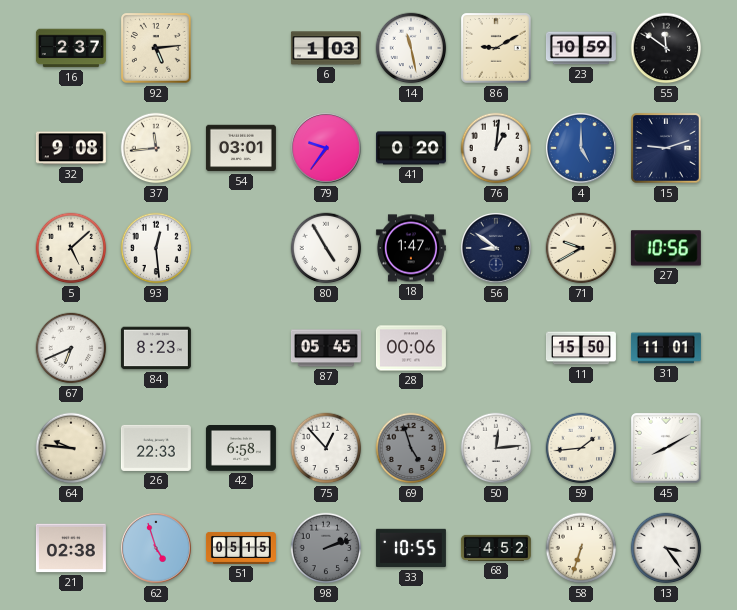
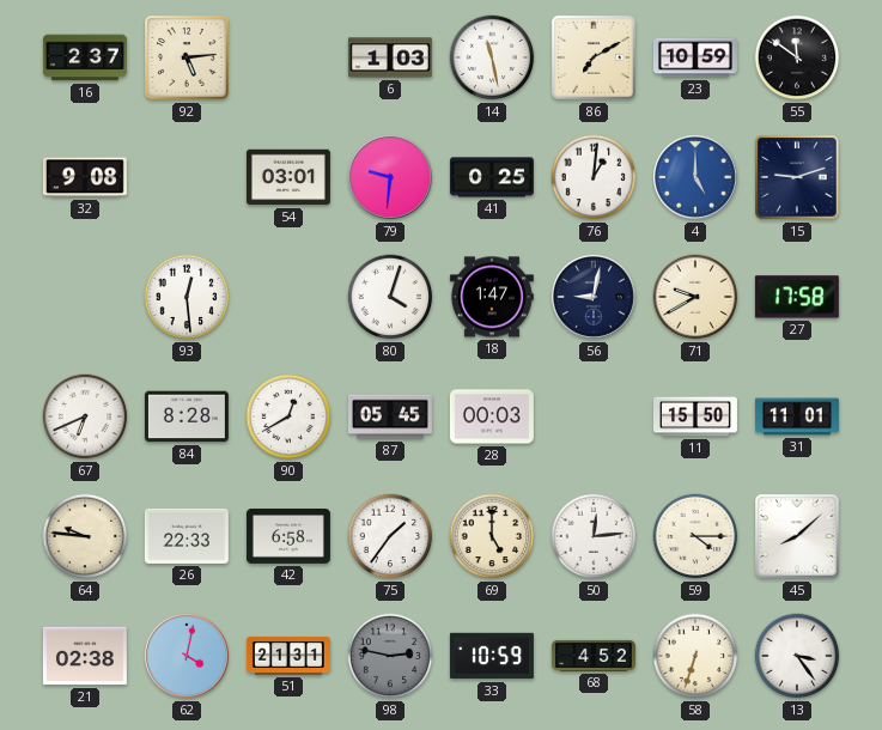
86: 9:10 -> 7:10
37: 11:44 -> none
79: 9:36 -> 9:31
41: 0:20 -> 0:25
5: 5:08 -> none
80: 4:55 -> 4:03
56: 8:51 -> 9:02
27: 10:56 -> 17:58
84: 8:23 -> 8:28
90: none -> 12:40
28: 00:06 -> 00:03
75: 12:53 -> 1:36
69: 4:57 -> 5:00
69 dial: grey -> cream
59: 1:44 -> 4:15
45: 8:10 -> 8:08
62: 4:57 -> 4:02
51: 05:15 -> 21:31
98: 2:12 -> 2:47
33: 10:55 -> 10:59
